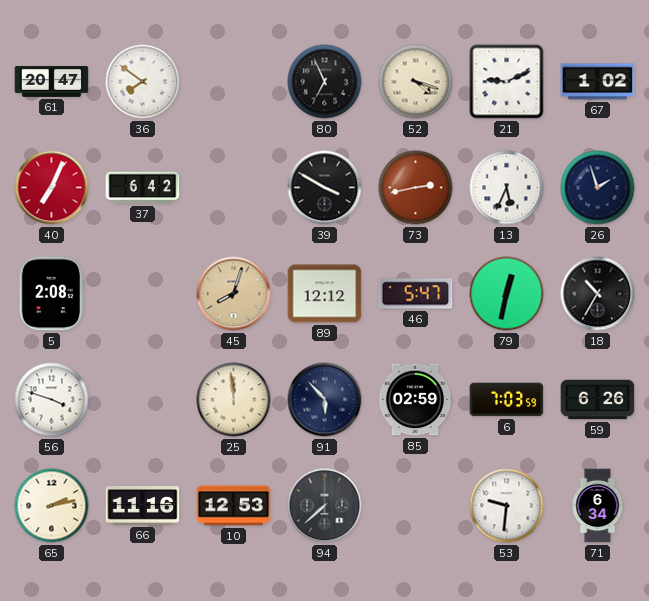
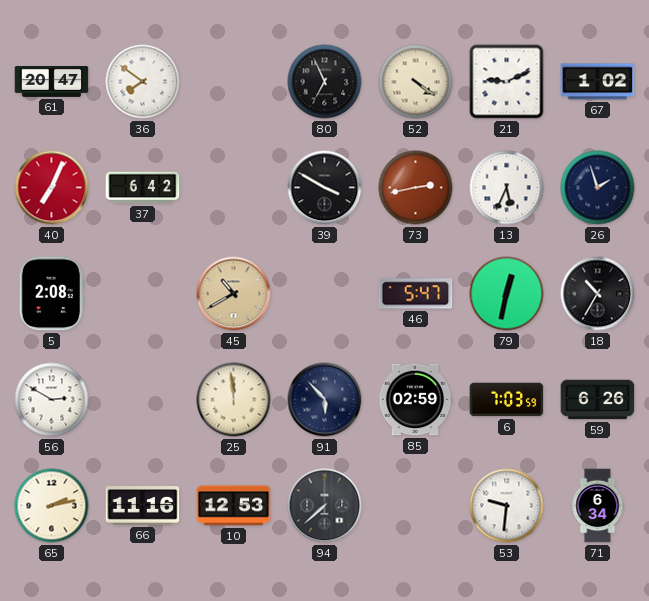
52: 4:18 -> 4:21
45: 8:03 -> 10:40
89: 12:12 -> none
56: 3:48 -> 2:50
